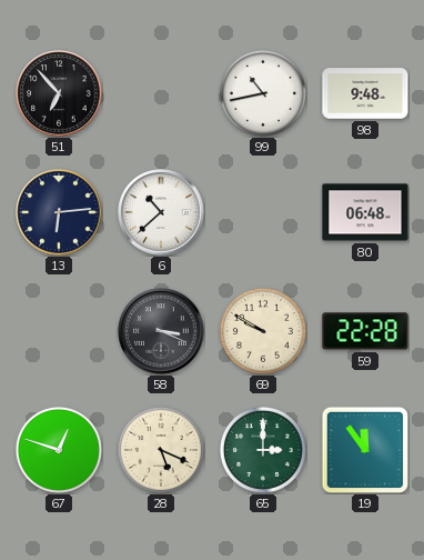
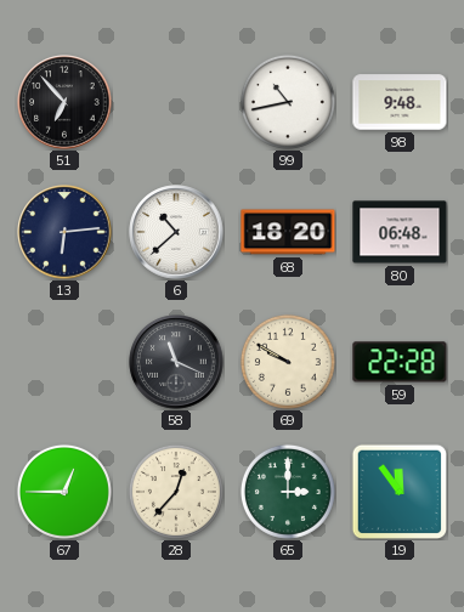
68: none -> 18:20
58: 3:19 -> 11:19
67: 12:48 -> 12:45
28: 5:19 -> 12:37
